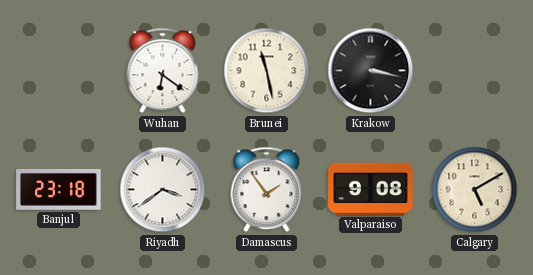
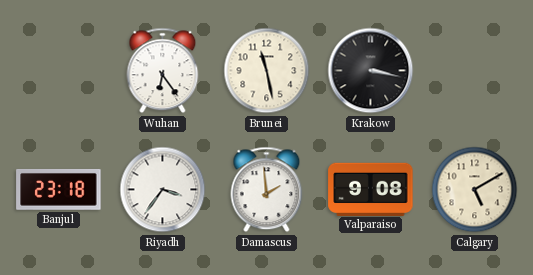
Wuhan: 6:21 -> 6:24
Riyadh: 3:39 -> 3:36
Damascus: 1:54 -> 1:59
